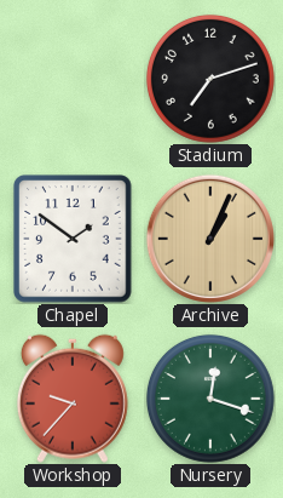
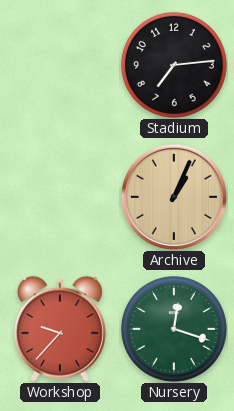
Stadium: 7:12 -> 7:14
Chapel: 1:51 -> none
